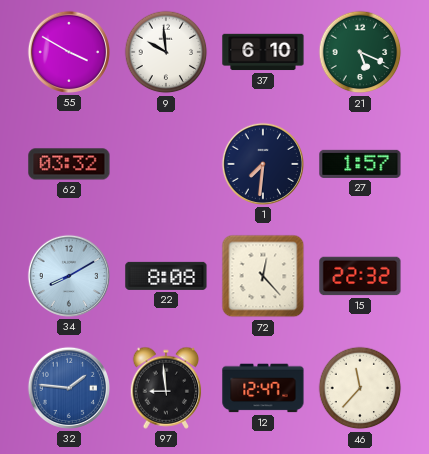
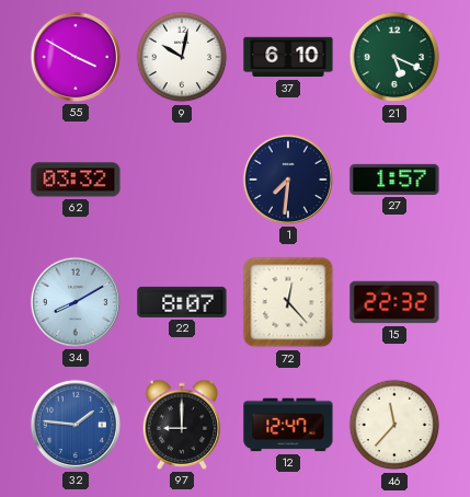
9: 9:59 -> 10:02
22: 8:08 -> 8:07
97: 8:59 -> 9:00
